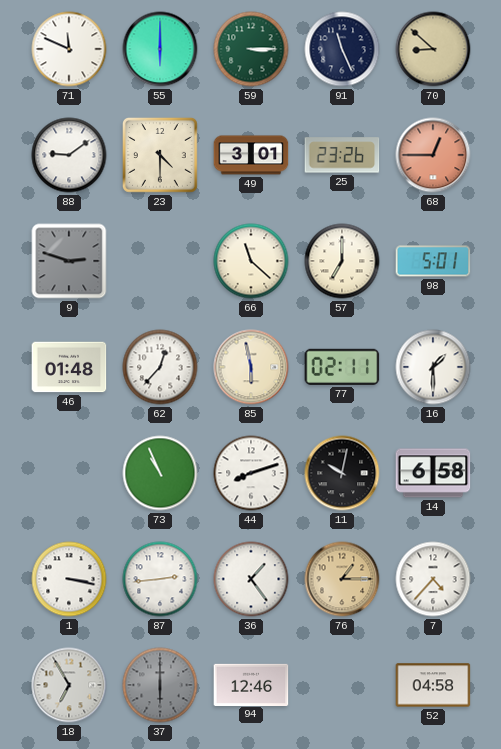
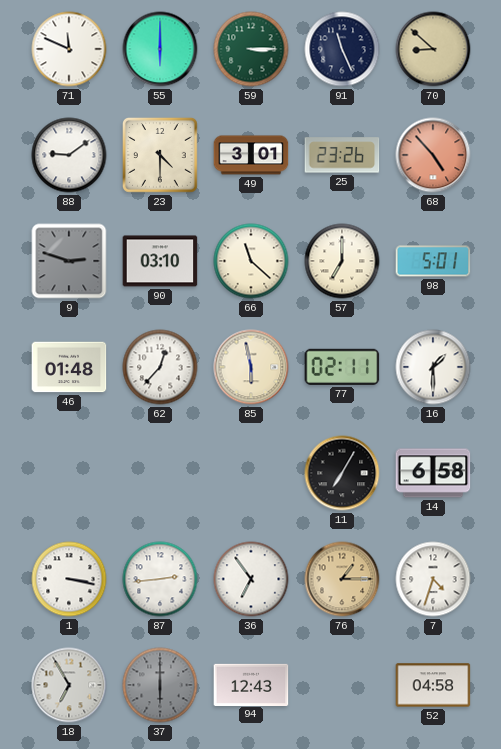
68: 12:45 -> 4:53
90: none -> 03:10
73: 10:56 -> none
44: 8:12 -> none
11: 10:02 -> 7:05
36: 1:24 -> 6:54
7: 4:37 -> 4:33
94: 12:46 -> 12:43
